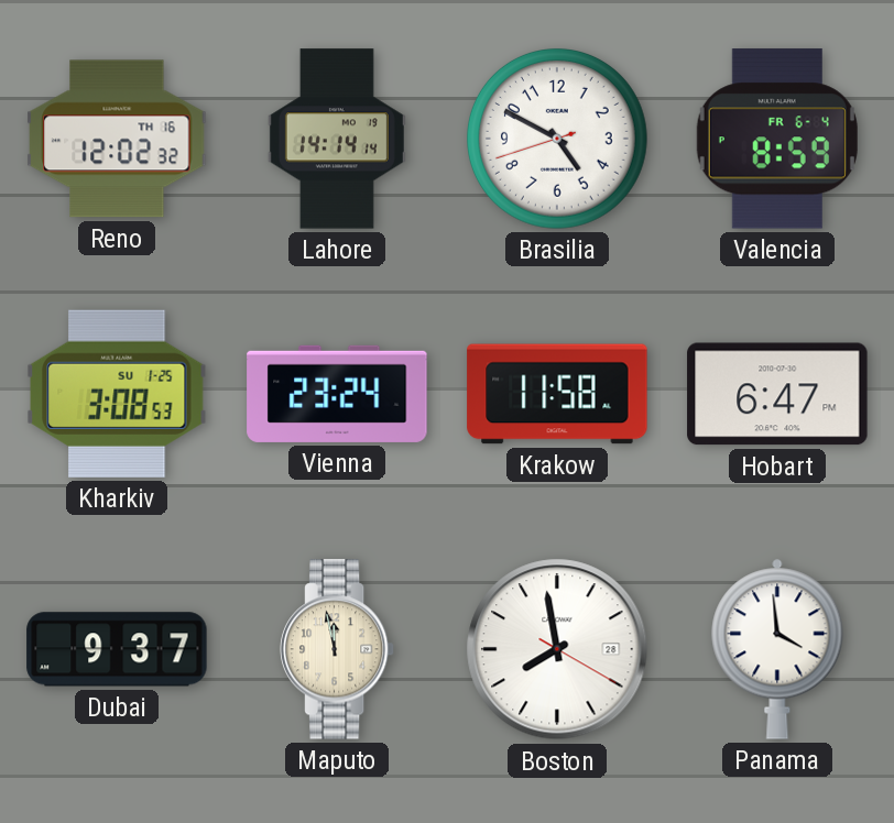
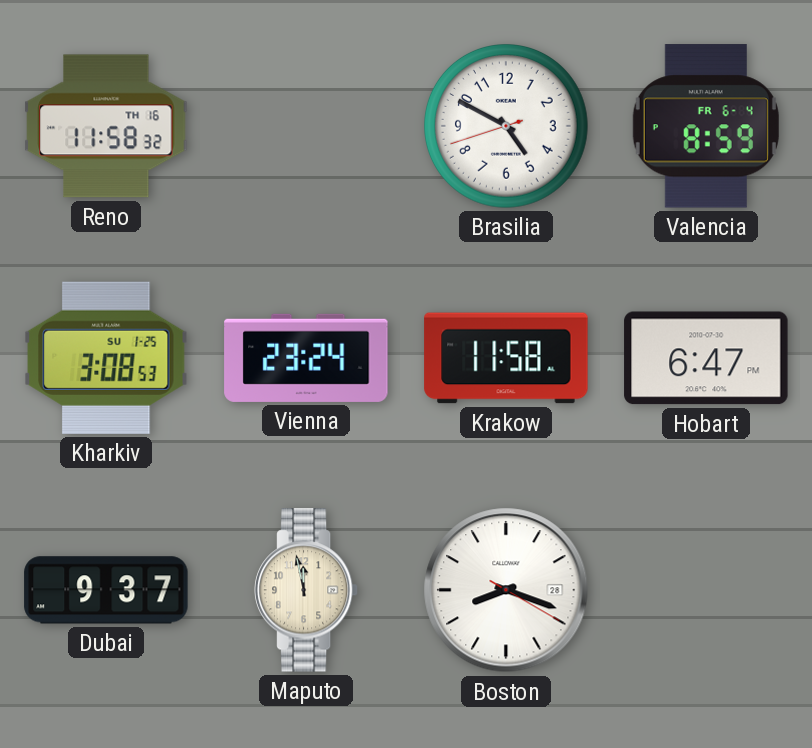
Reno: 12:02 -> 11:58
Lahore: 14:14 -> none
Boston: 7:58 -> 8:18
Panama: 3:59 -> none
